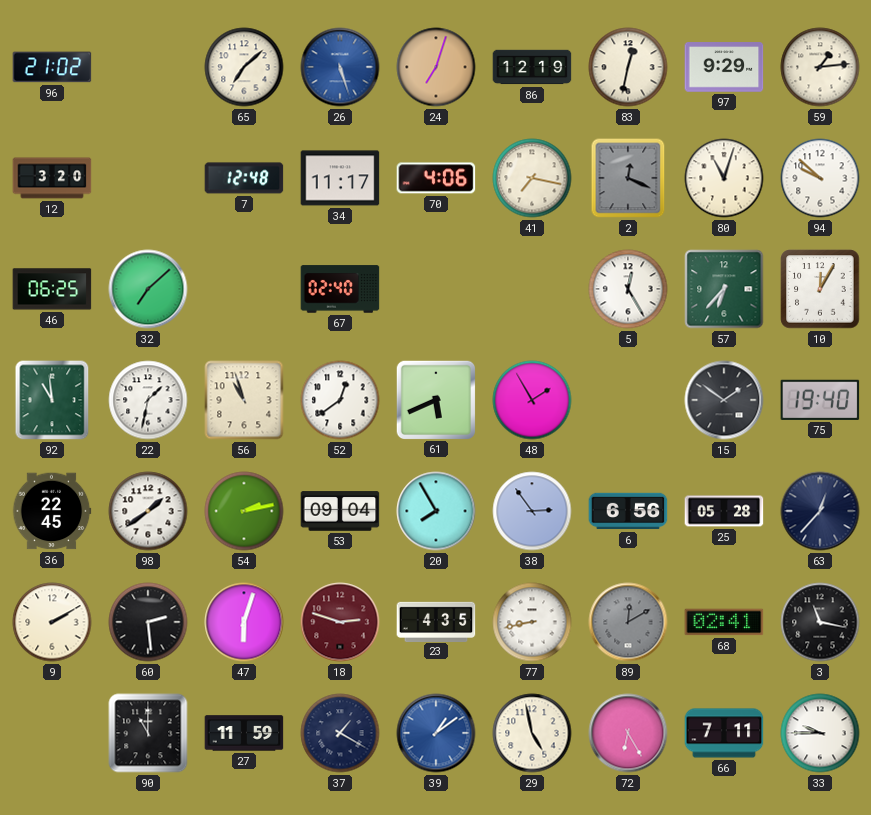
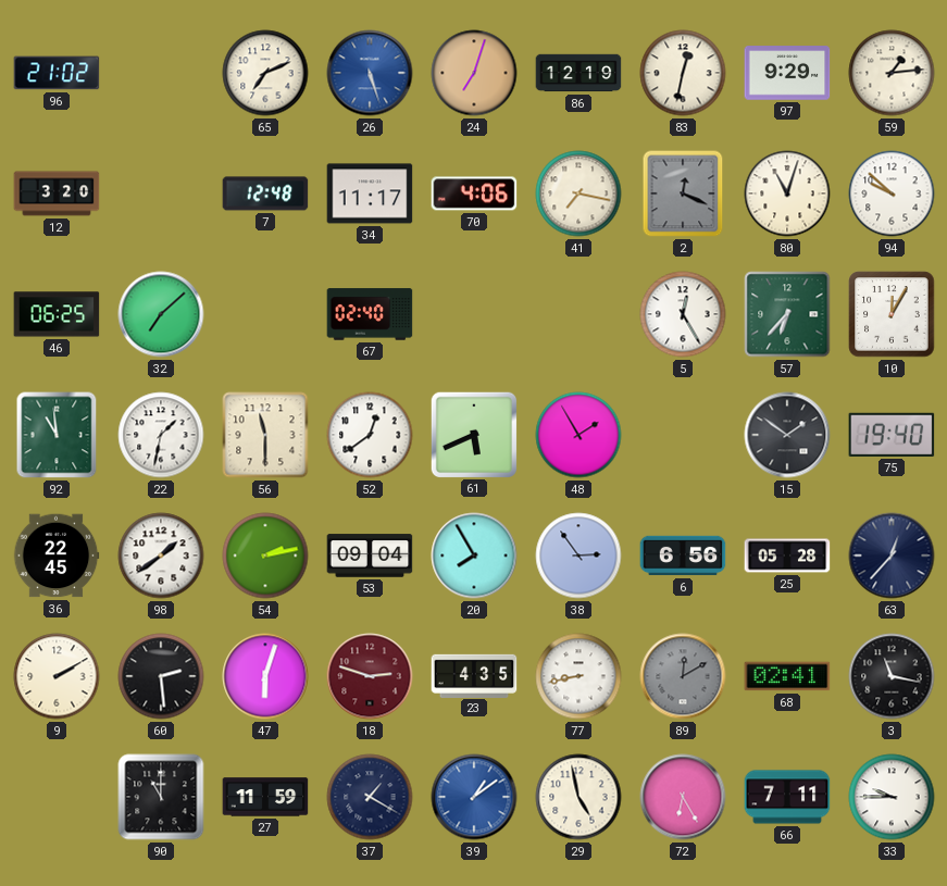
65: 7:08 -> 7:11
56: 10:57 -> 11:30
